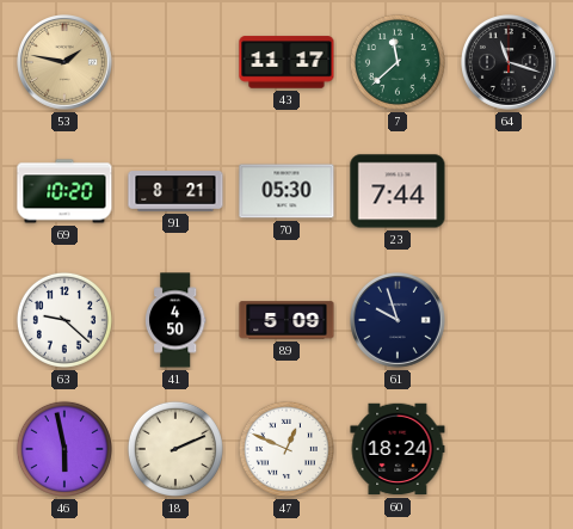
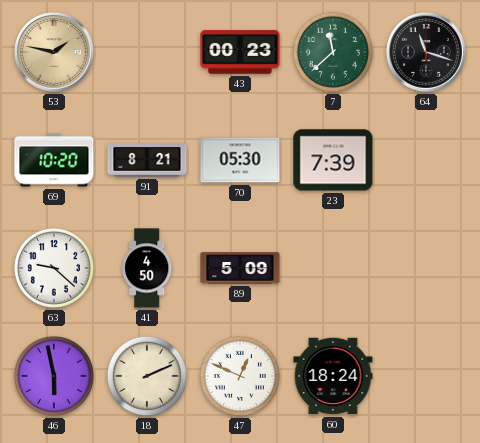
43: 11:17 -> 00:23
23: 7:44 -> 7:39
61: 9:57 -> none
